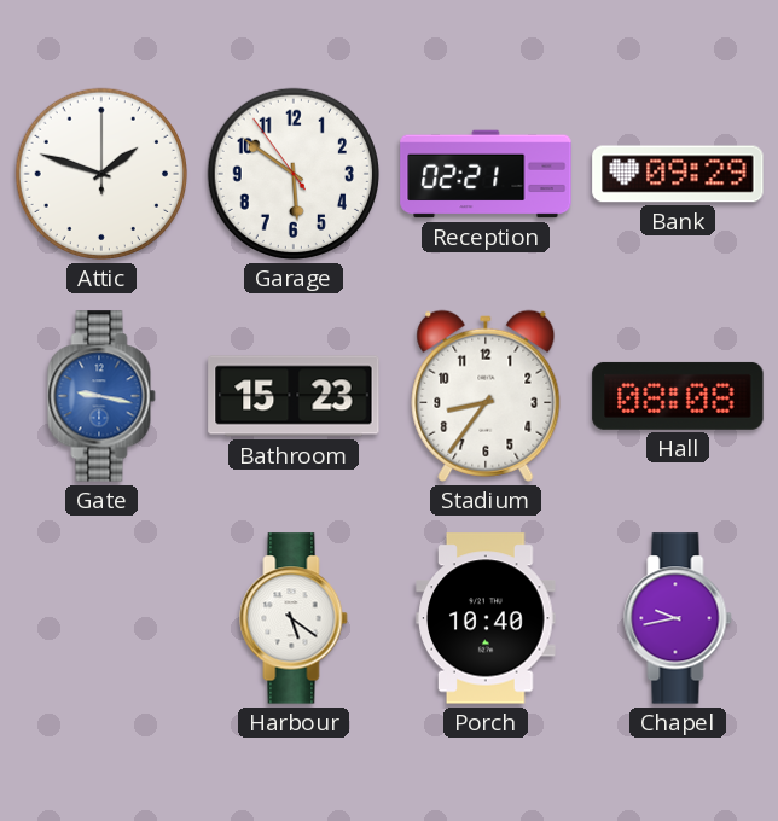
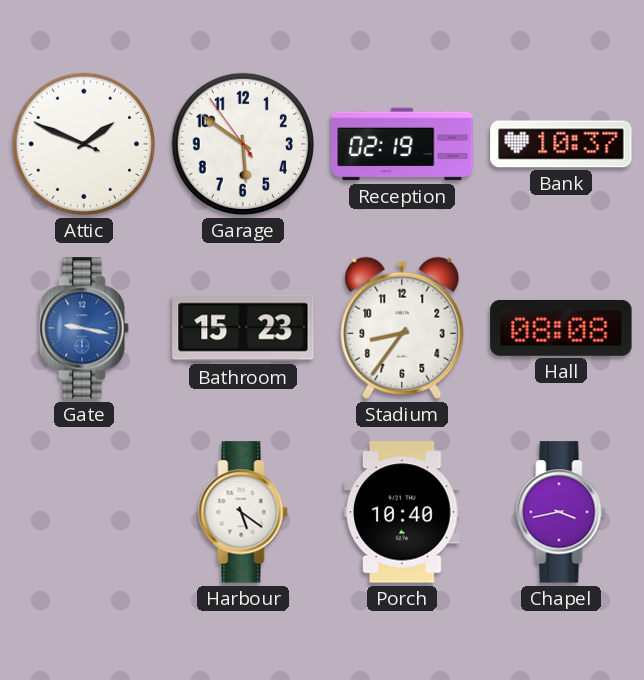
Attic: 1:48:00 -> 1:48:49
Reception: 02:21 -> 02:19
Bank: 09:29 -> 10:37
Chapel: 9:43 -> 3:43
